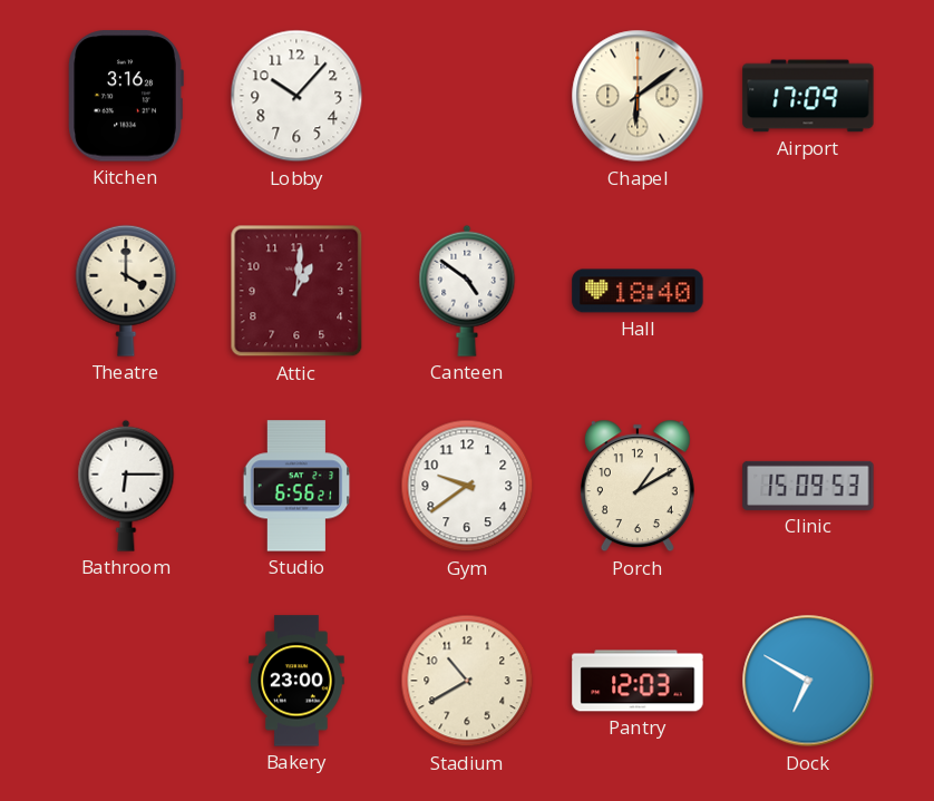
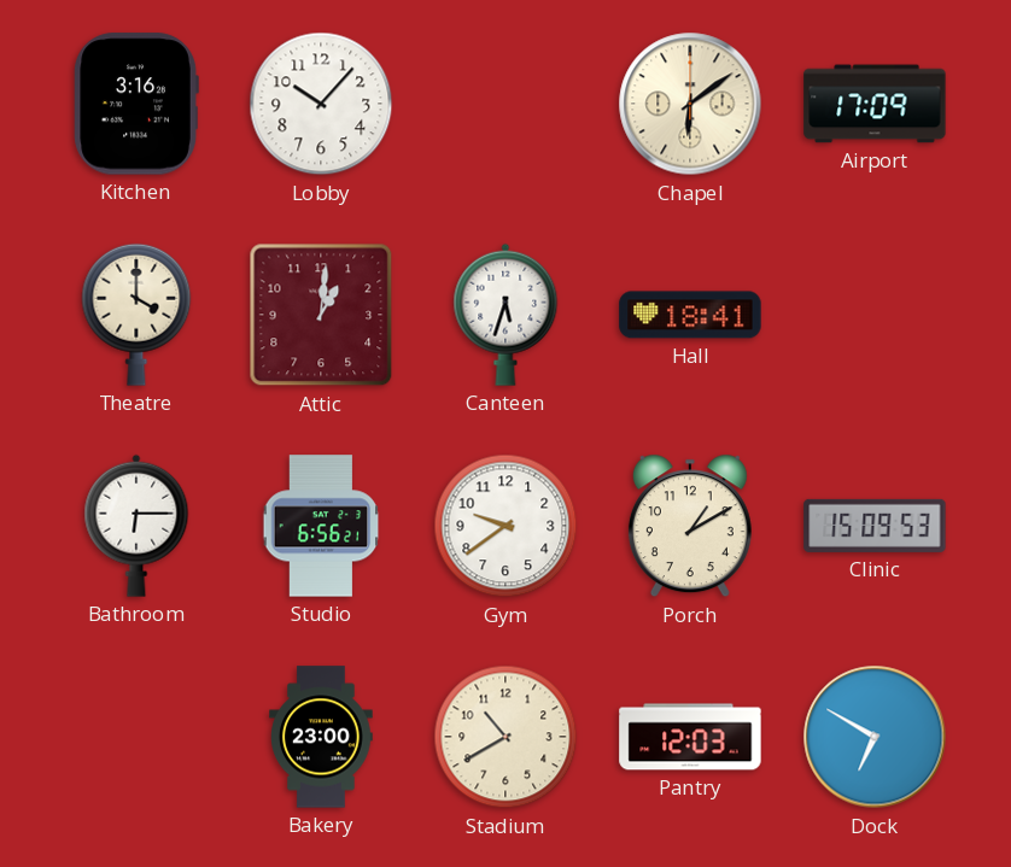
Canteen: 4:51 -> 5:33
Hall: 18:40 -> 18:41
